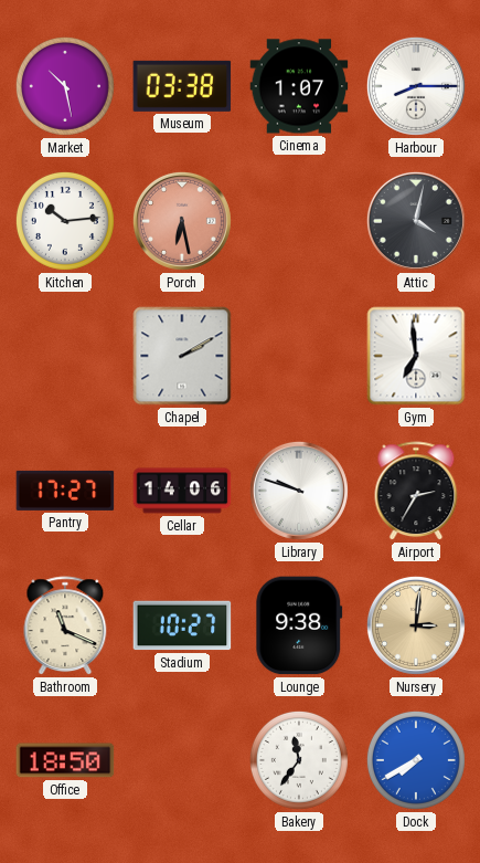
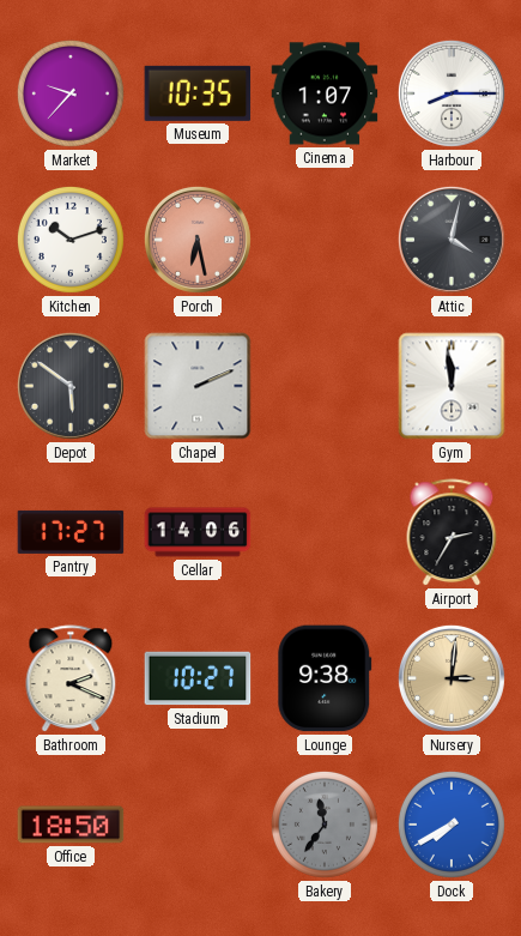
Market: 10:28 -> 9:37
Museum: 03:38 -> 10:35
Kitchen: 10:14 -> 10:12
Depot: none -> 5:51
Chapel: 2:10 -> 2:11
Gym: 6:59 -> 11:59
Library: 9:48 -> none
Bathroom: 11:19 -> 2:19
Bakery dial: white -> grey
